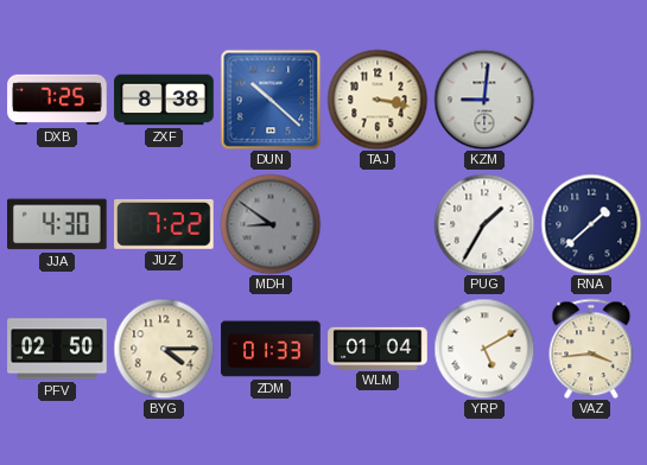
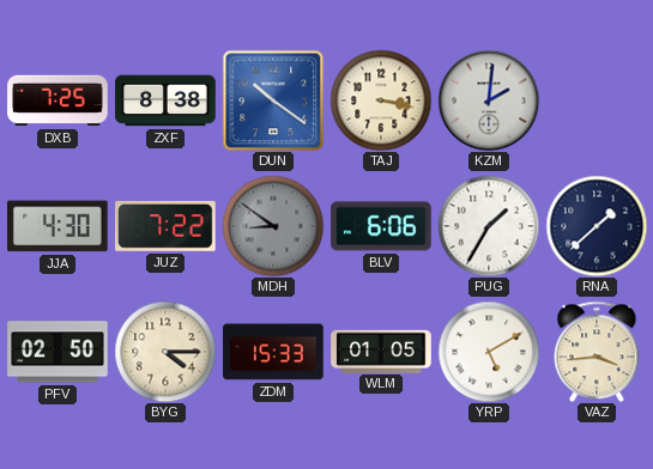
DUN: 10:22 -> 10:21
KZM: 9:01 -> 2:01
BLV: none -> 6:06
ZDM: 01:33 -> 15:33
WLM: 01:04 -> 01:05
